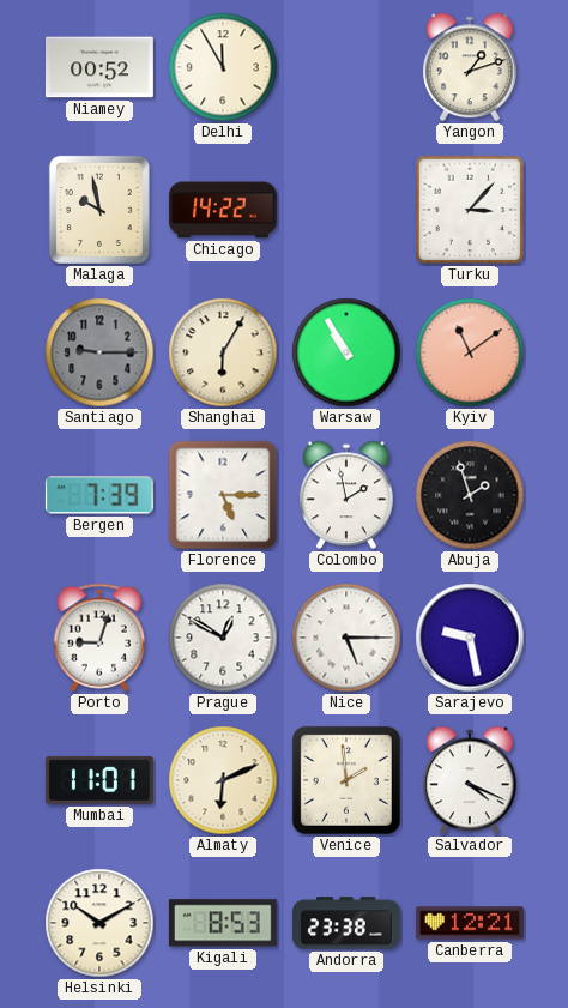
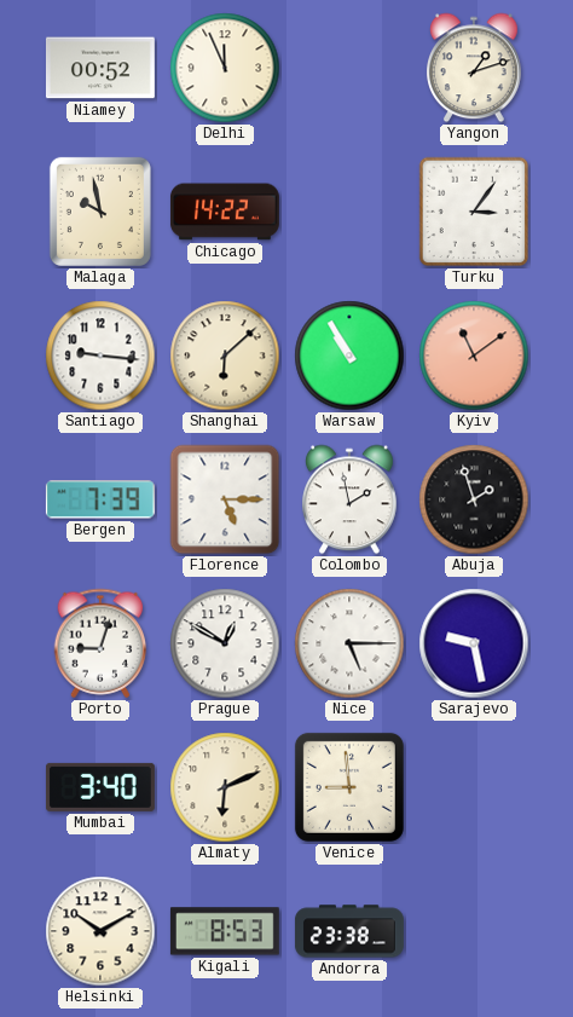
Delhi: 11:55 -> 11:56
Turku: 3:07 -> 3:06
Santiago: 9:15 -> 9:16
Santiago dial: grey -> white
Shanghai: 6:05 -> 6:08
Mumbai: 11:01 -> 3:40
Venice: 1:59 -> 8:59
Salvador: 4:19 -> none
Canberra: 12:21 -> none
